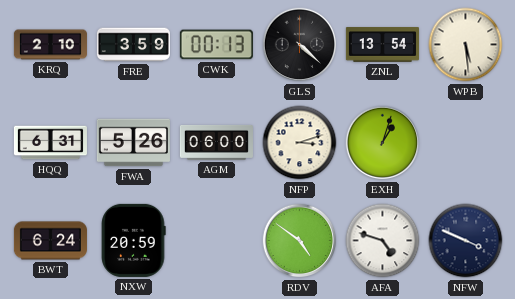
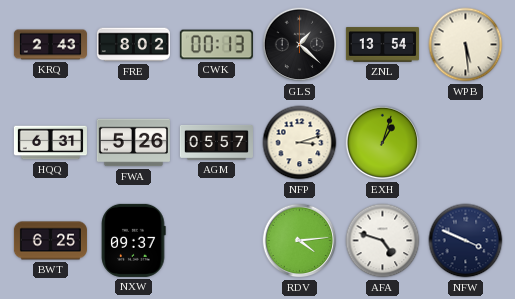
KRQ: 2:10 -> 2:43
FRE: 3:59 -> 8:02
GLS: 4:22 -> 1:22
AGM: 06:00 -> 05:57
BWT: 6:24 -> 6:25
NXW: 20:59 -> 09:37
RDV: 4:51 -> 4:14
